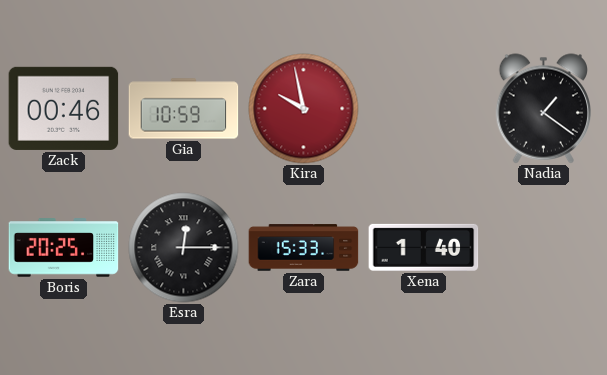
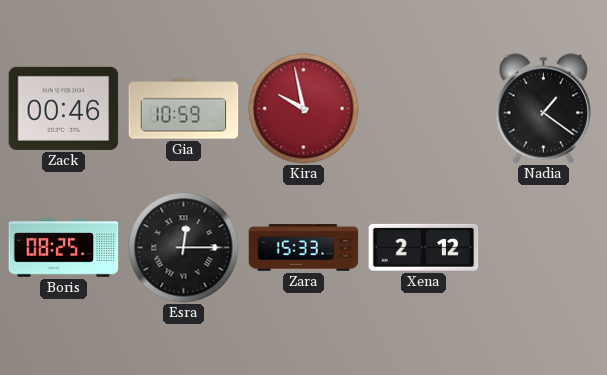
Boris: 20:25 -> 08:25
Xena: 1:40 -> 2:12
